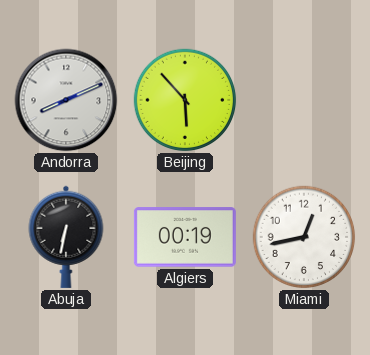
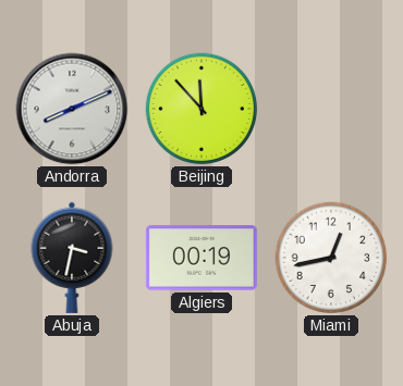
Beijing: 5:53 -> 11:53
Abuja: 6:32 -> 3:32
